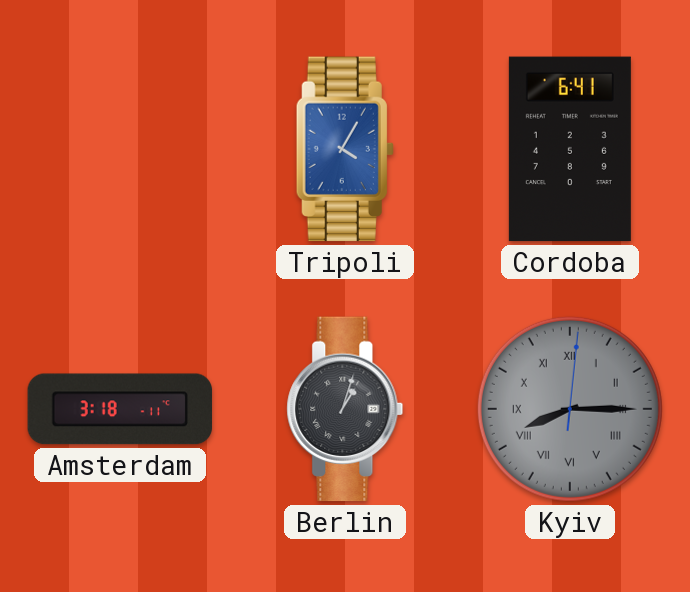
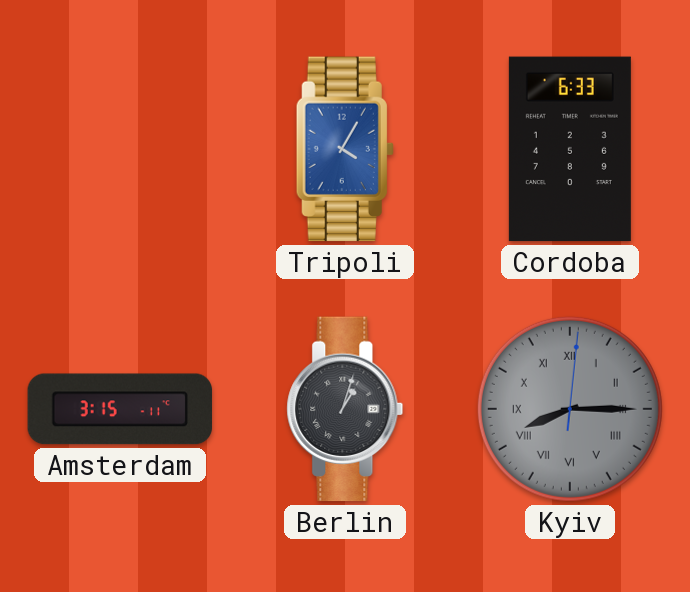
Cordoba: 6:41 -> 6:33
Amsterdam: 3:18 -> 3:15
